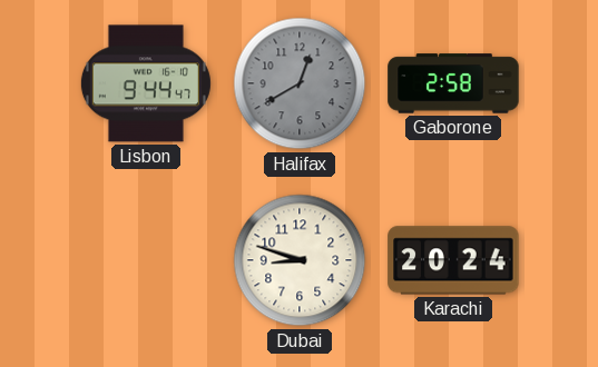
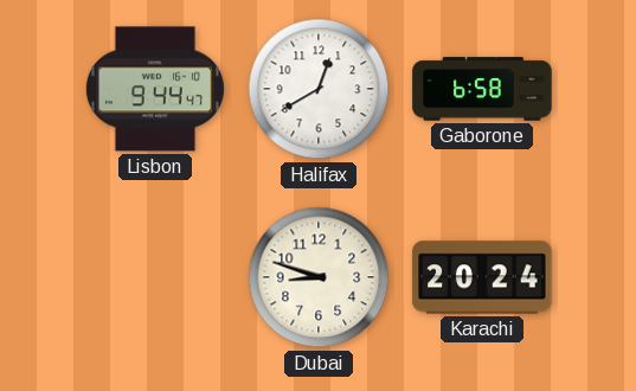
Halifax dial: grey -> white
Gaborone: 2:58 -> 6:58
